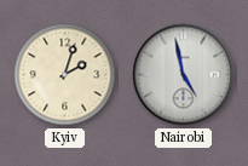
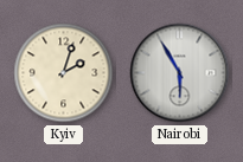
Nairobi: 4:58 -> 5:55
